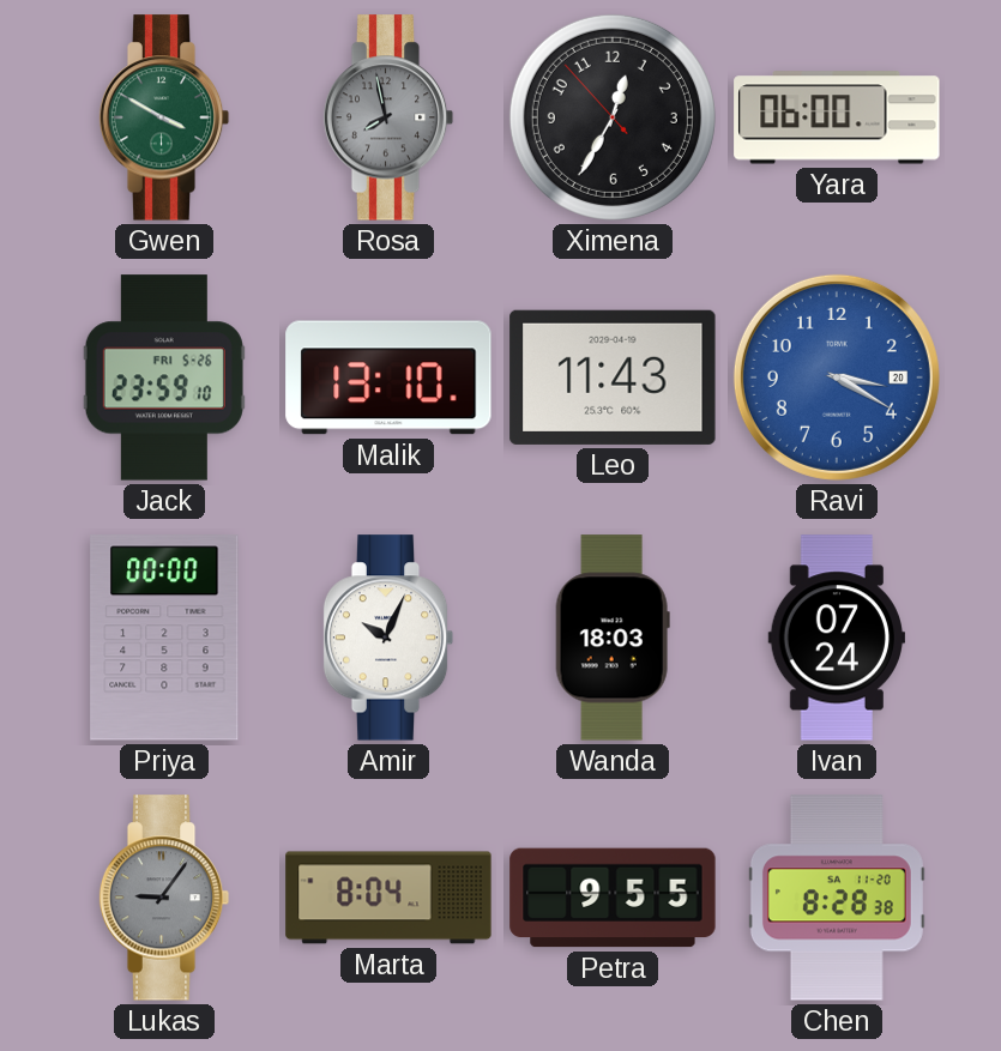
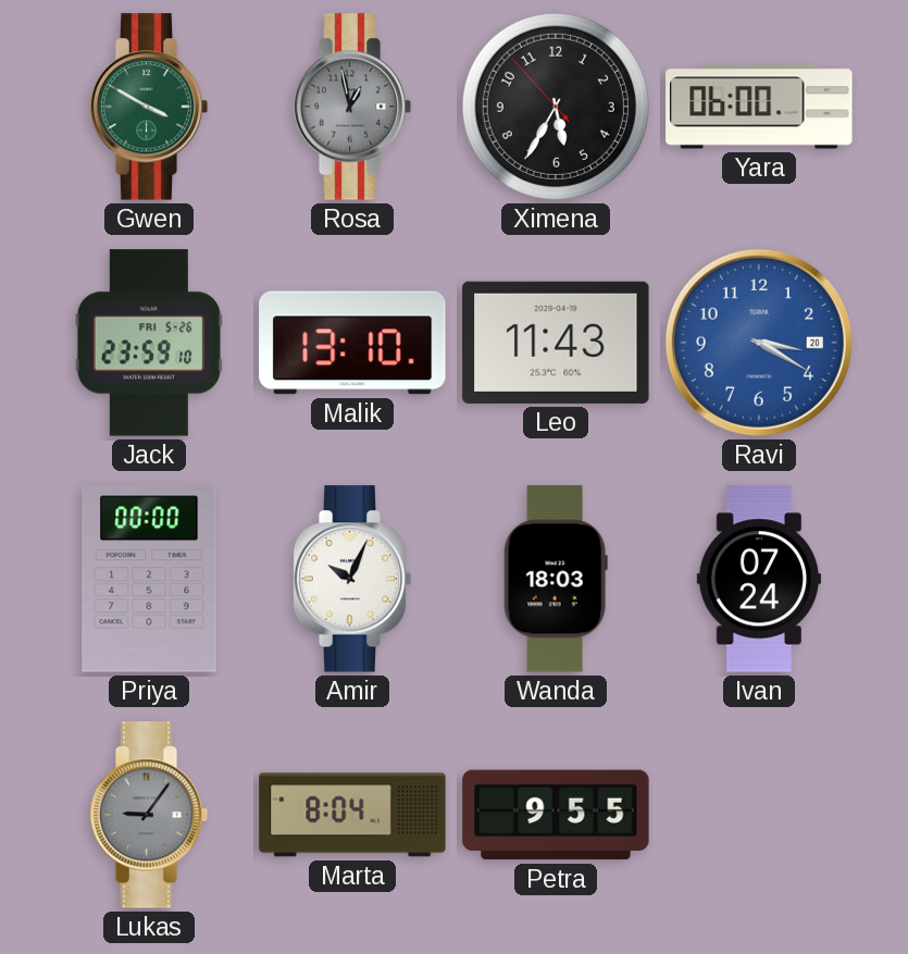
Rosa: 7:58 -> 12:58
Ximena: 12:34 -> 5:34
Chen: 8:28 -> none
